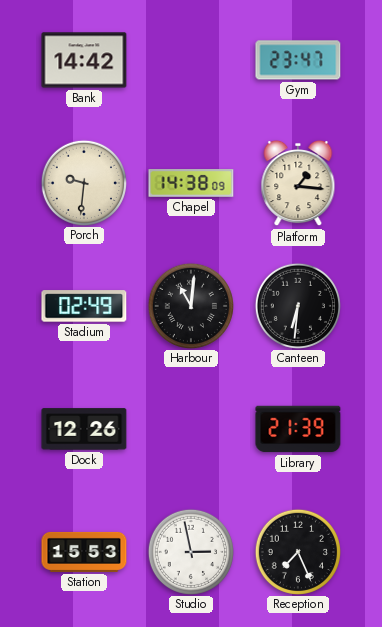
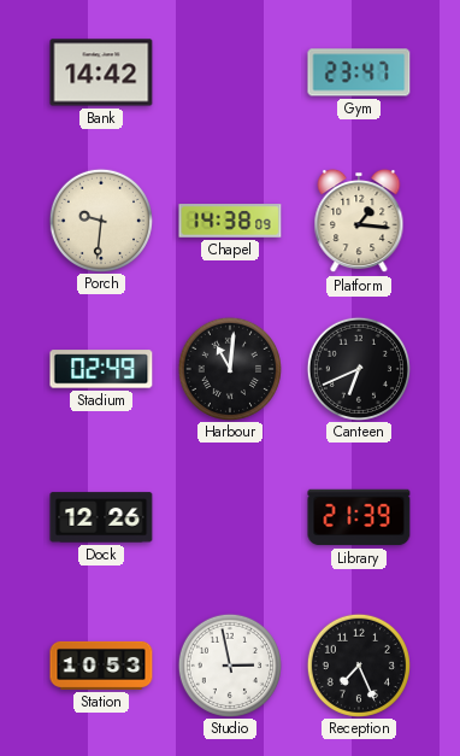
Canteen: 6:31 -> 6:41
Station: 15:53 -> 10:53
